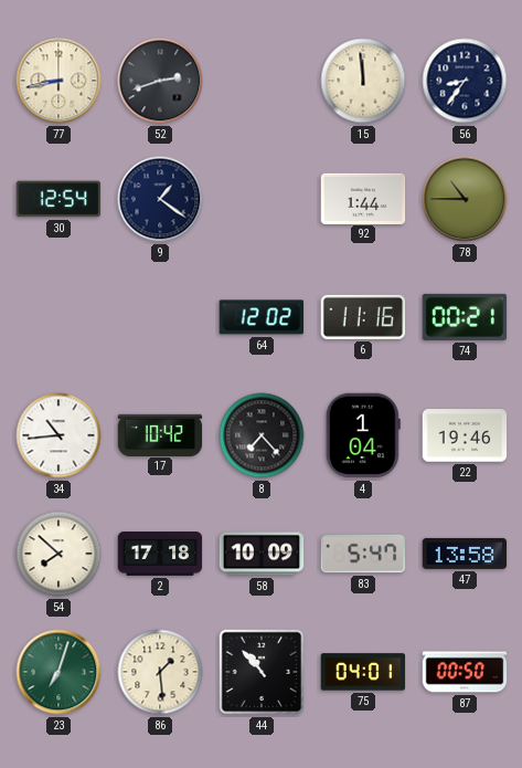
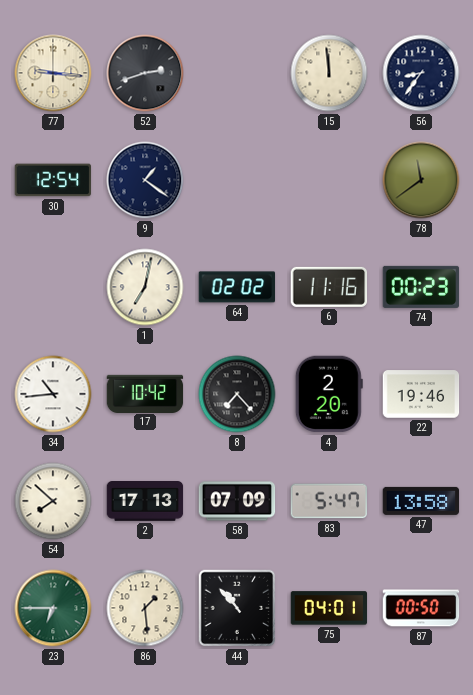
77: 8:43 -> 9:16
92: 1:44 -> none
78: 10:45 -> 11:39
1: none -> 7:02
64: 12:02 -> 02:02
74: 00:21 -> 00:23
4: 1:04 -> 2:20
2: 17:18 -> 17:13
58: 10:09 -> 07:09
23: 7:03 -> 6:45
